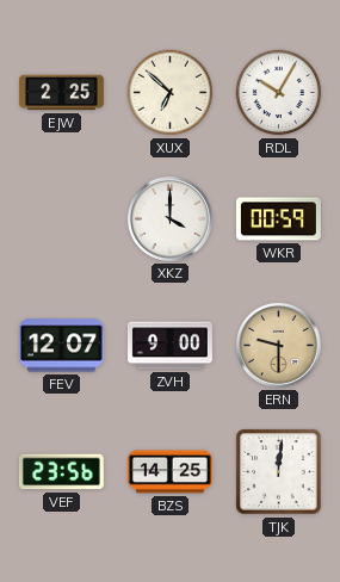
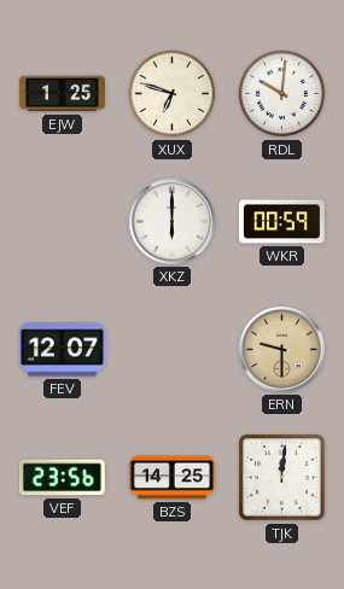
EJW: 2:25 -> 1:25
XUX: 6:52 -> 6:48
RDL: 10:05 -> 10:01
XKZ: 4:00 -> 6:00
ZVH: 9:00 -> none
